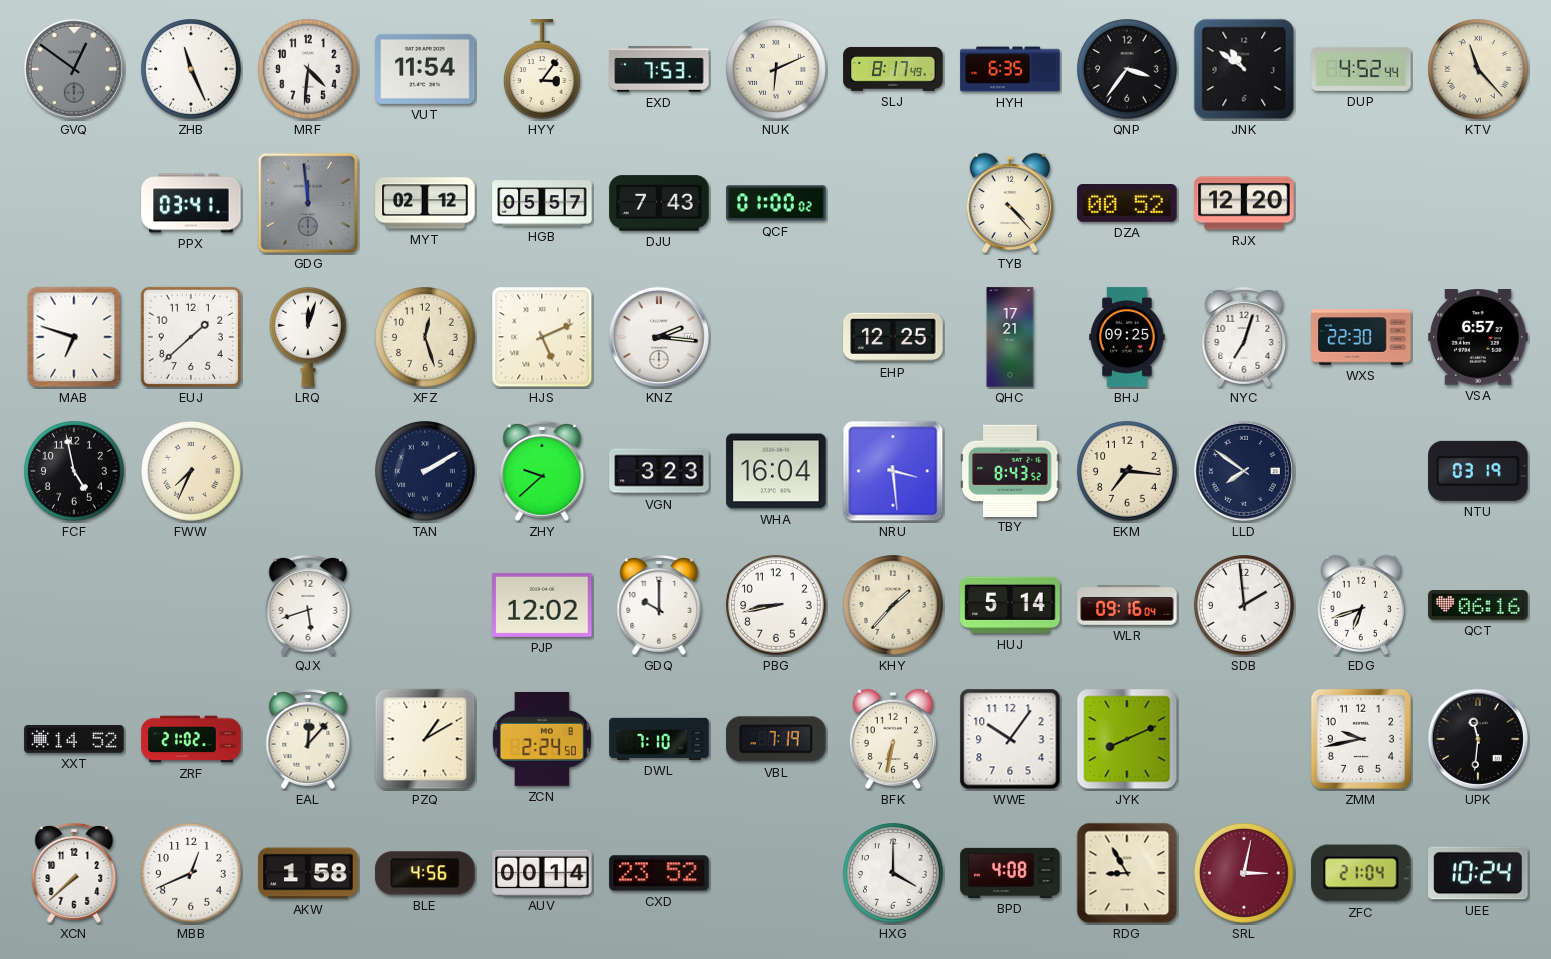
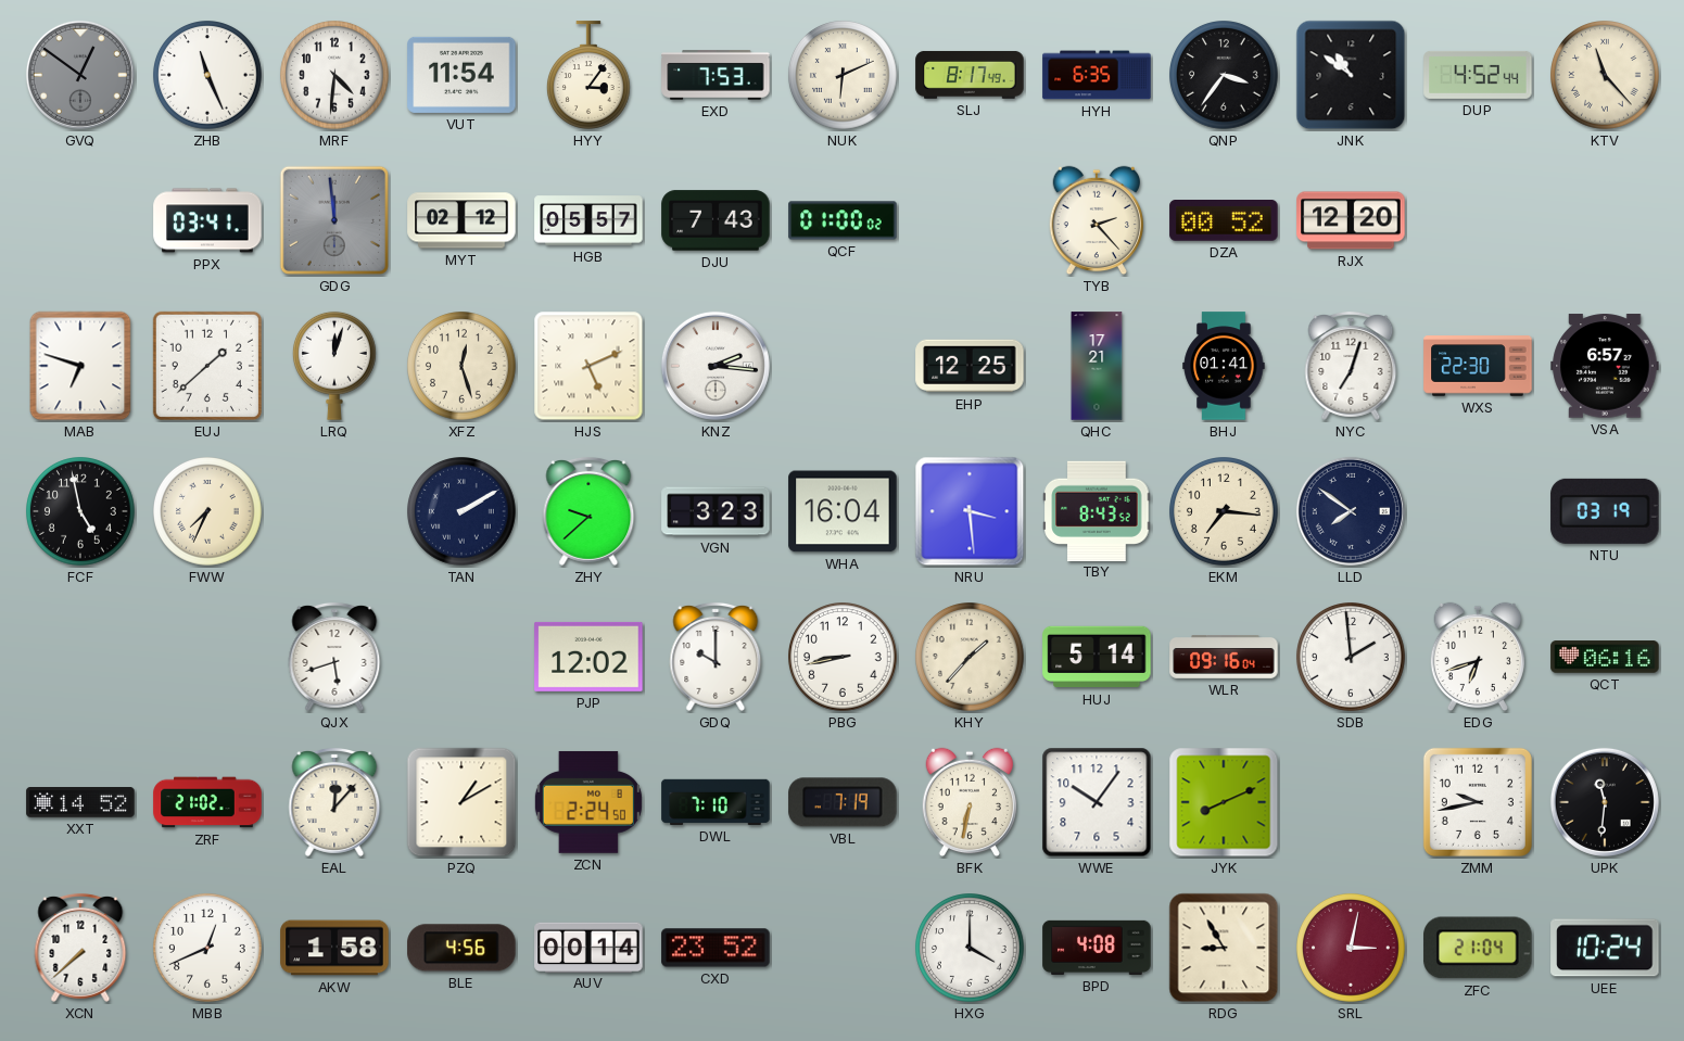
TYB: 4:23 -> 2:23
BHJ: 09:25 -> 01:41
